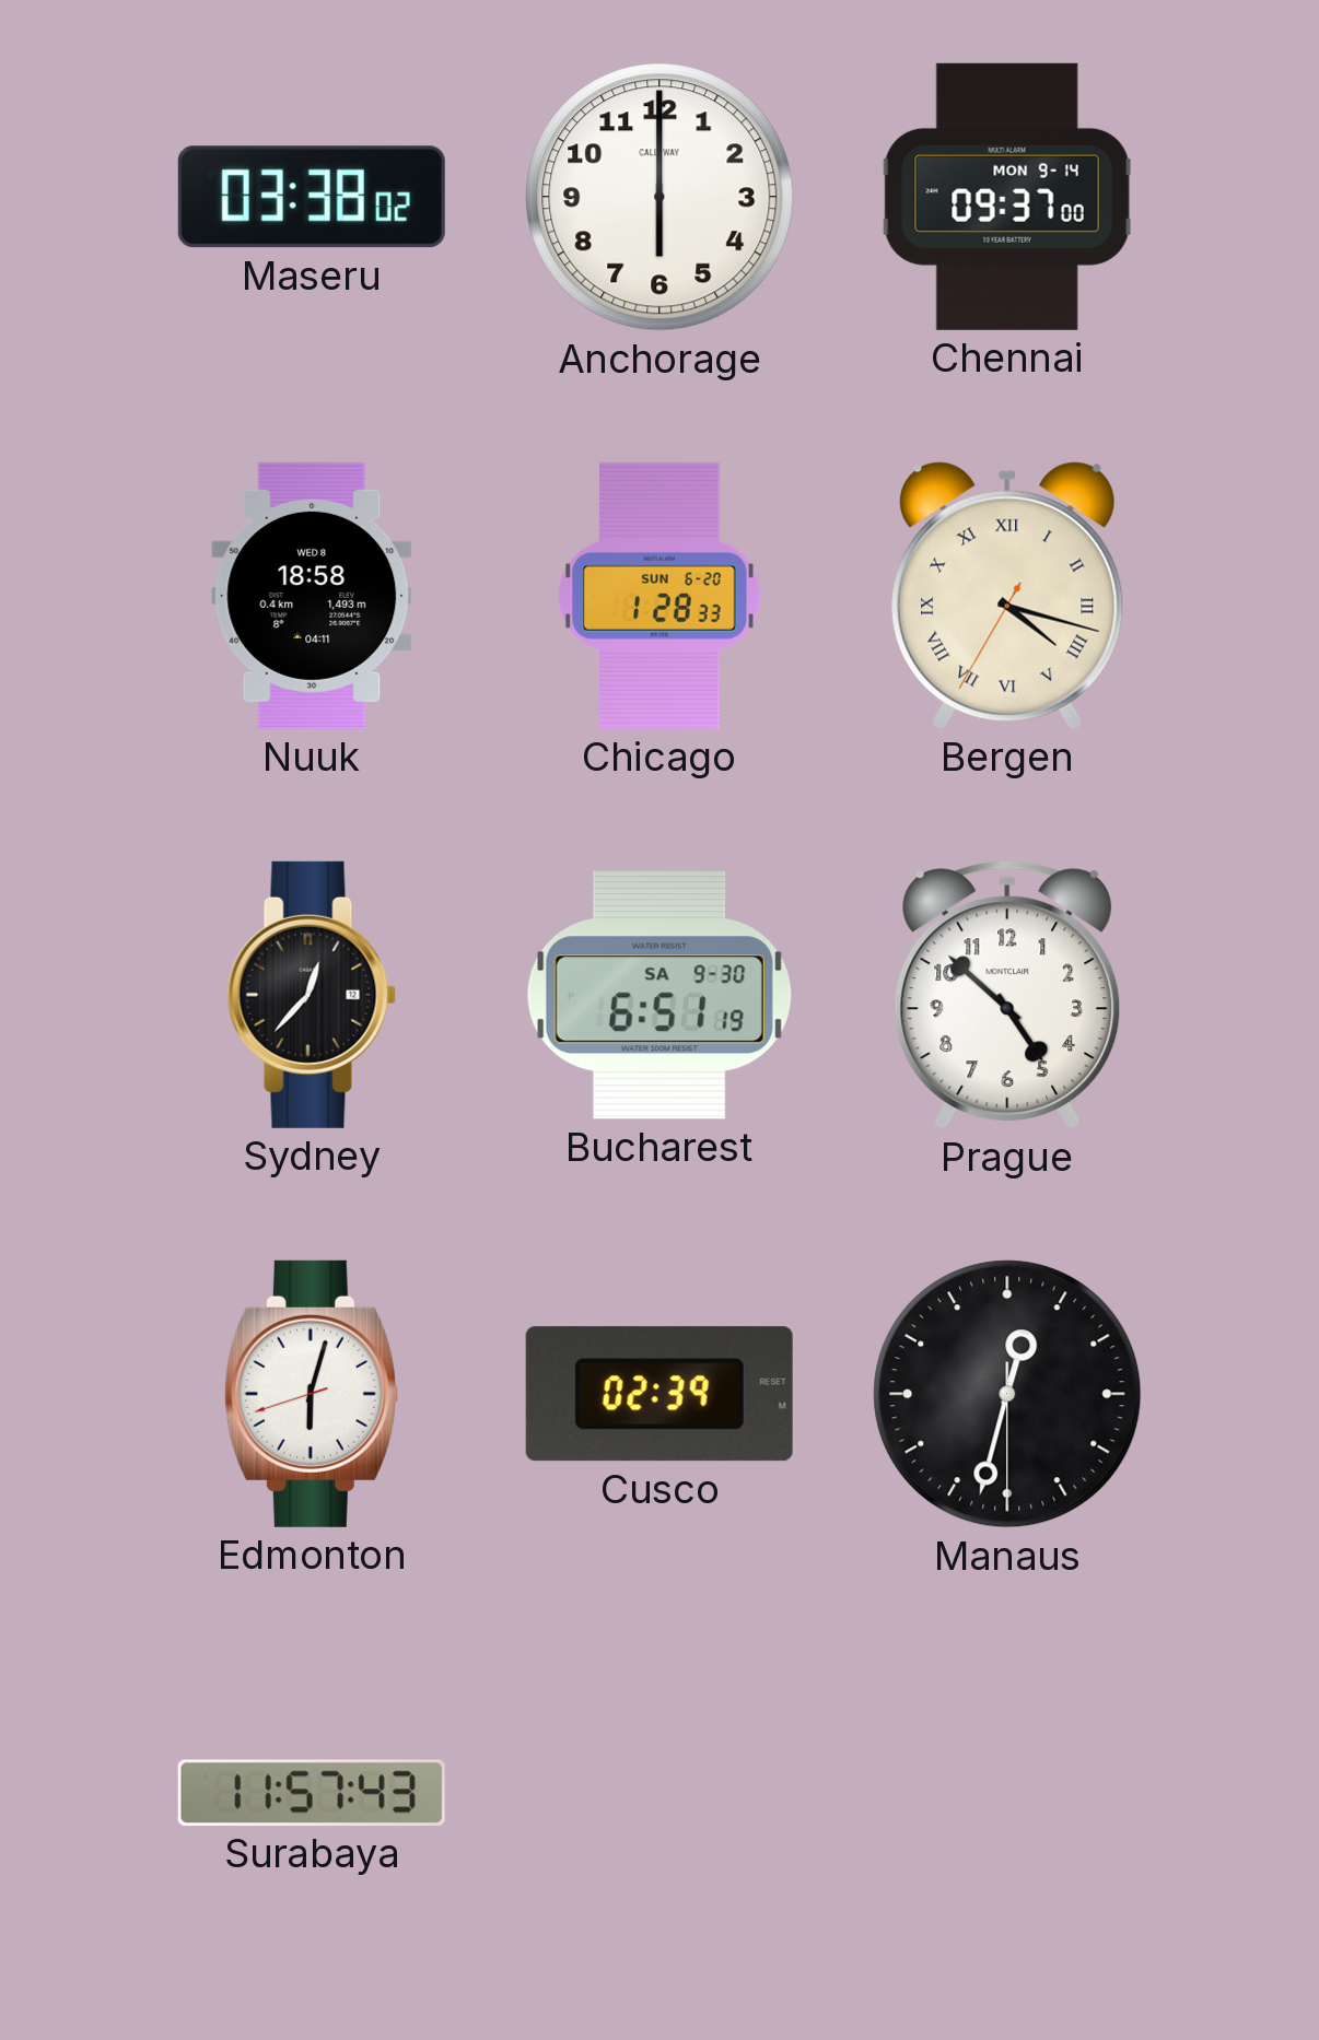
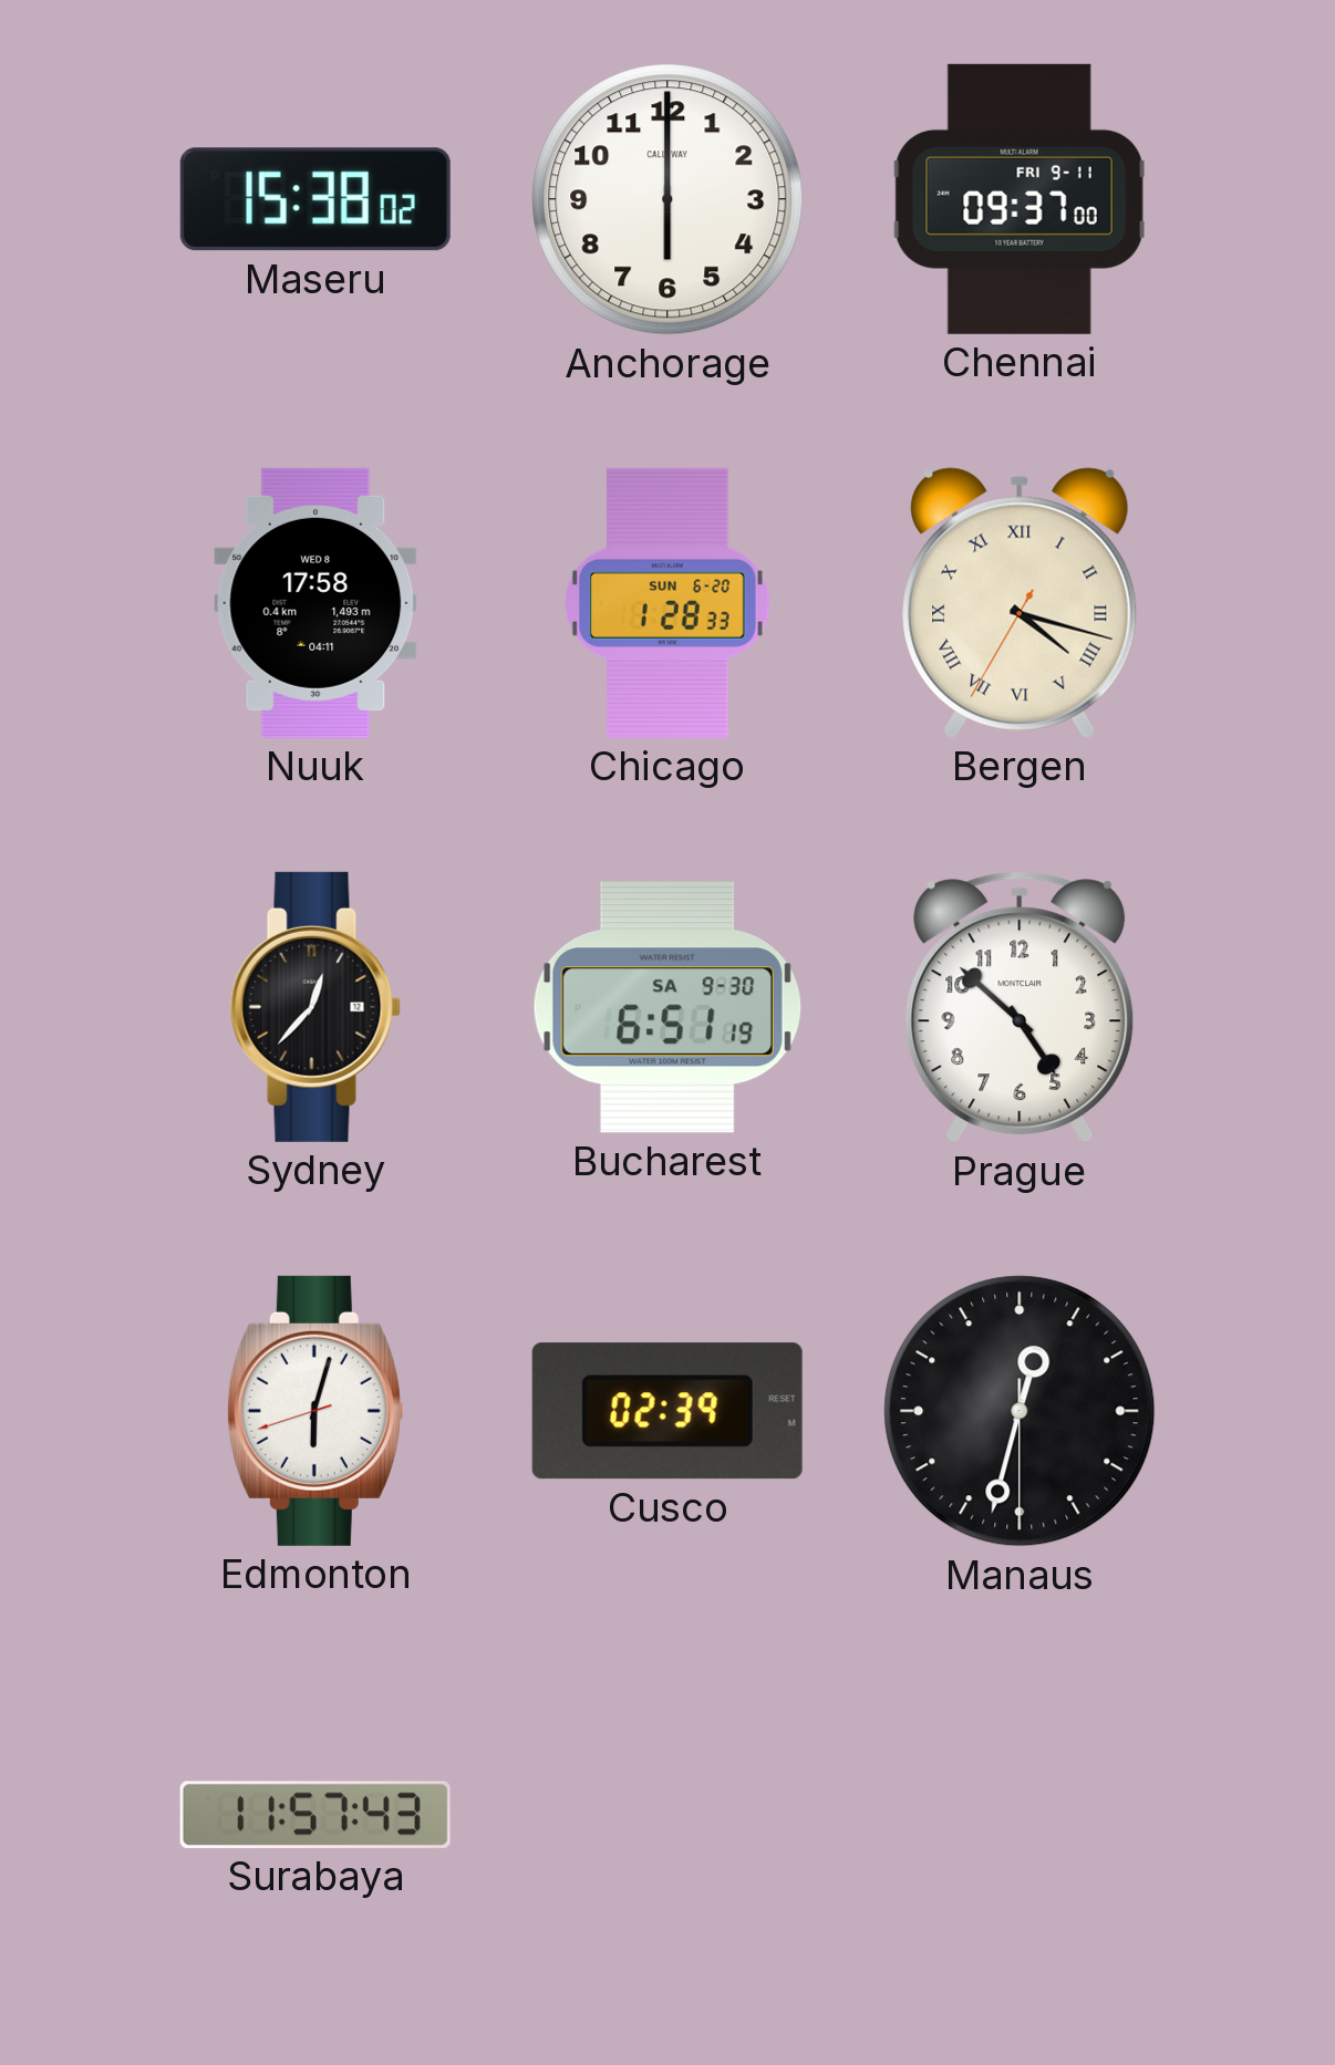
Maseru: 03:38 -> 15:38
Chennai date: MON 9-14 -> FRI 9-11
Nuuk: 18:58 -> 17:58
